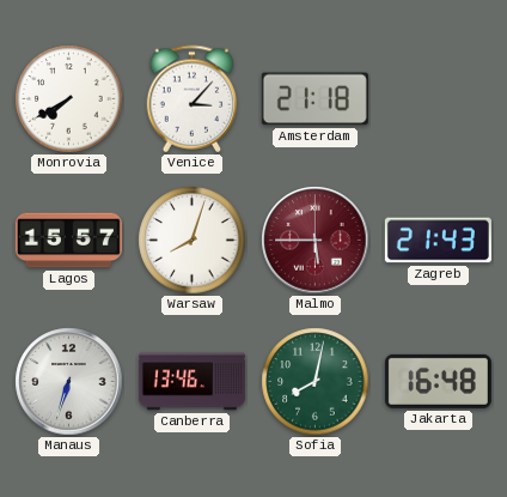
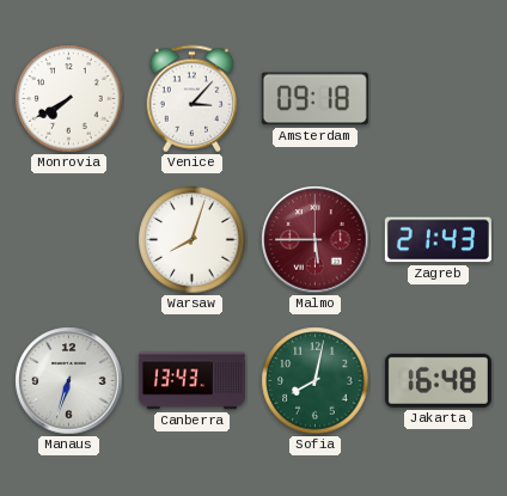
Amsterdam: 21:18 -> 09:18
Lagos: 15:57 -> none
Canberra: 13:46 -> 13:43
